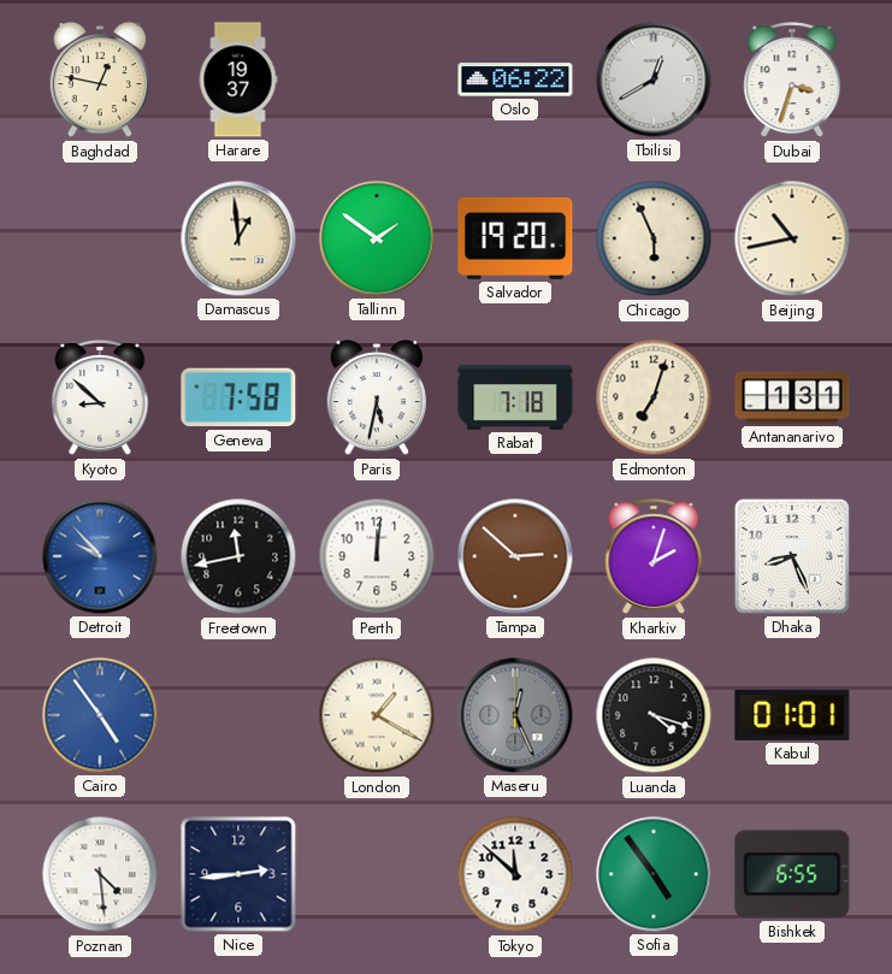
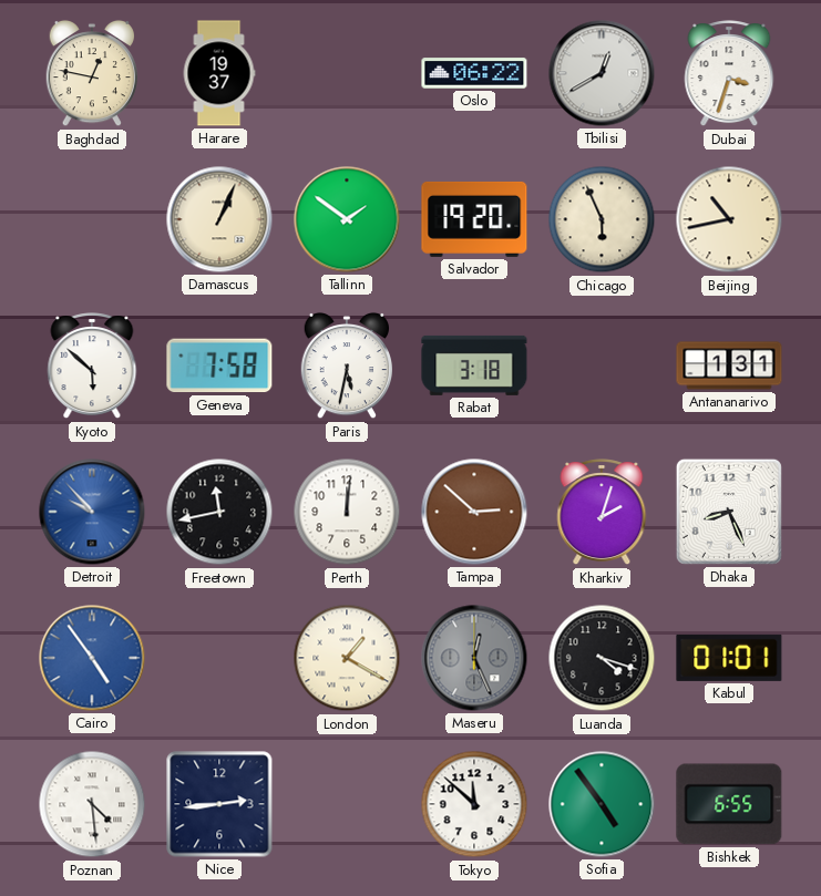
Damascus: 12:59 -> 1:04
Kyoto: 8:52 -> 5:52
Rabat: 7:18 -> 3:18
Edmonton: 7:03 -> none
